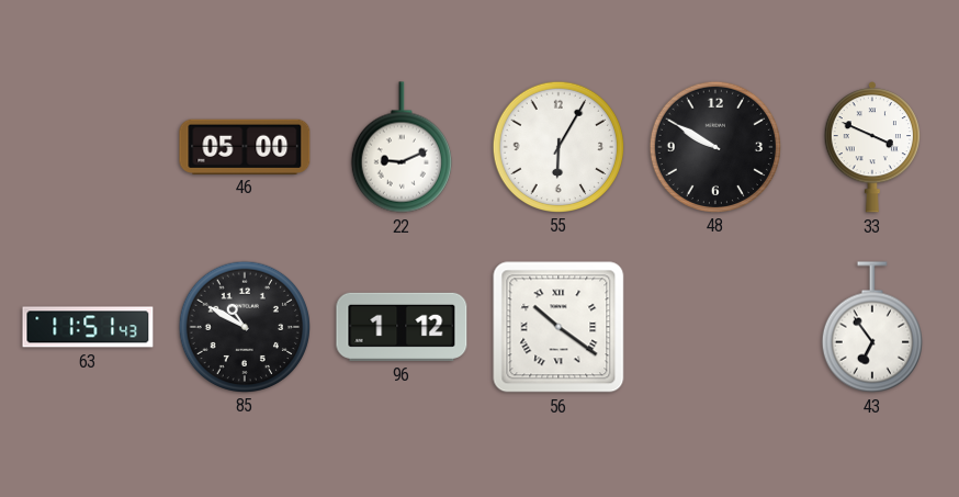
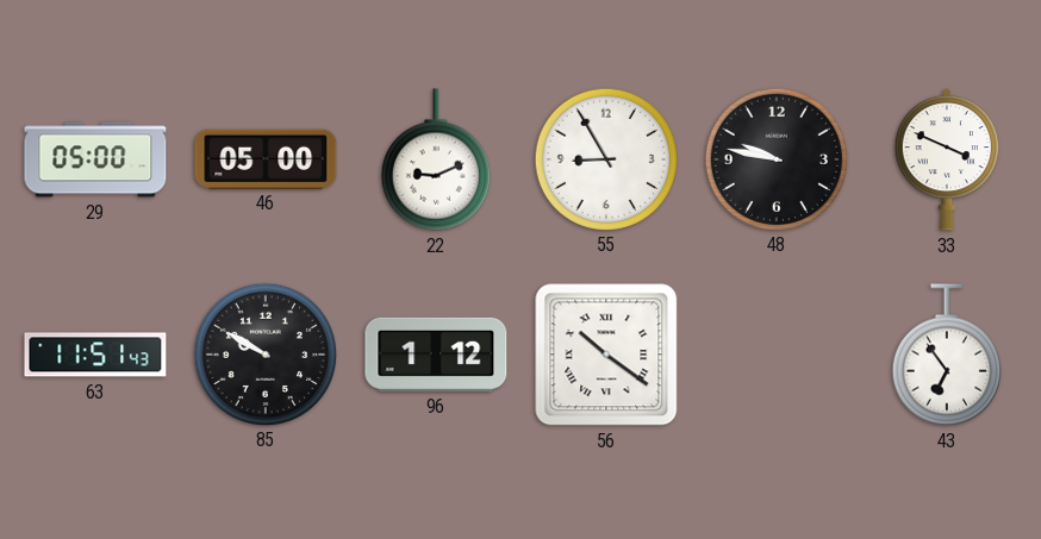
29: none -> 05:00
55: 6:05 -> 8:55
48: 9:50 -> 9:47
85: 10:50 -> 9:50
